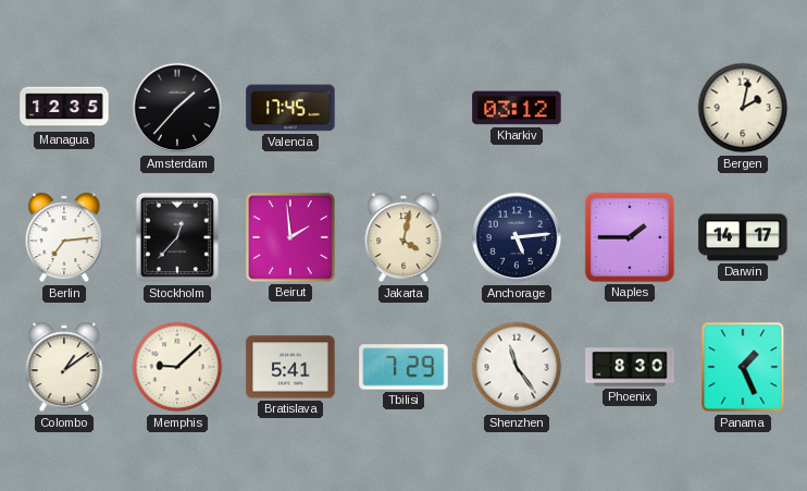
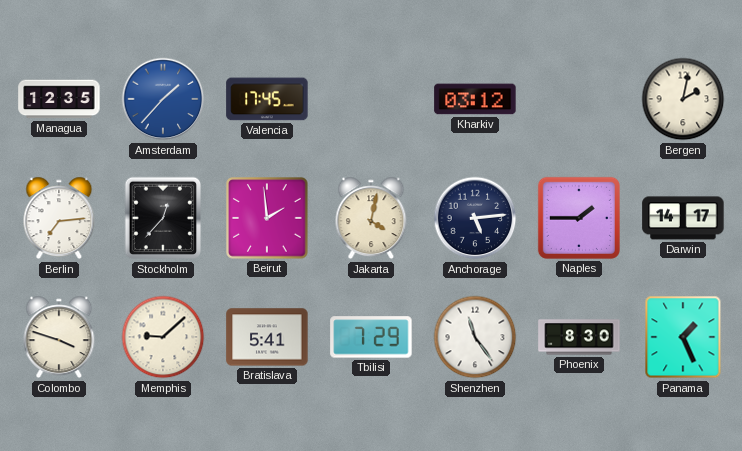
Amsterdam dial: black -> blue
Colombo: 1:09 -> 3:48
